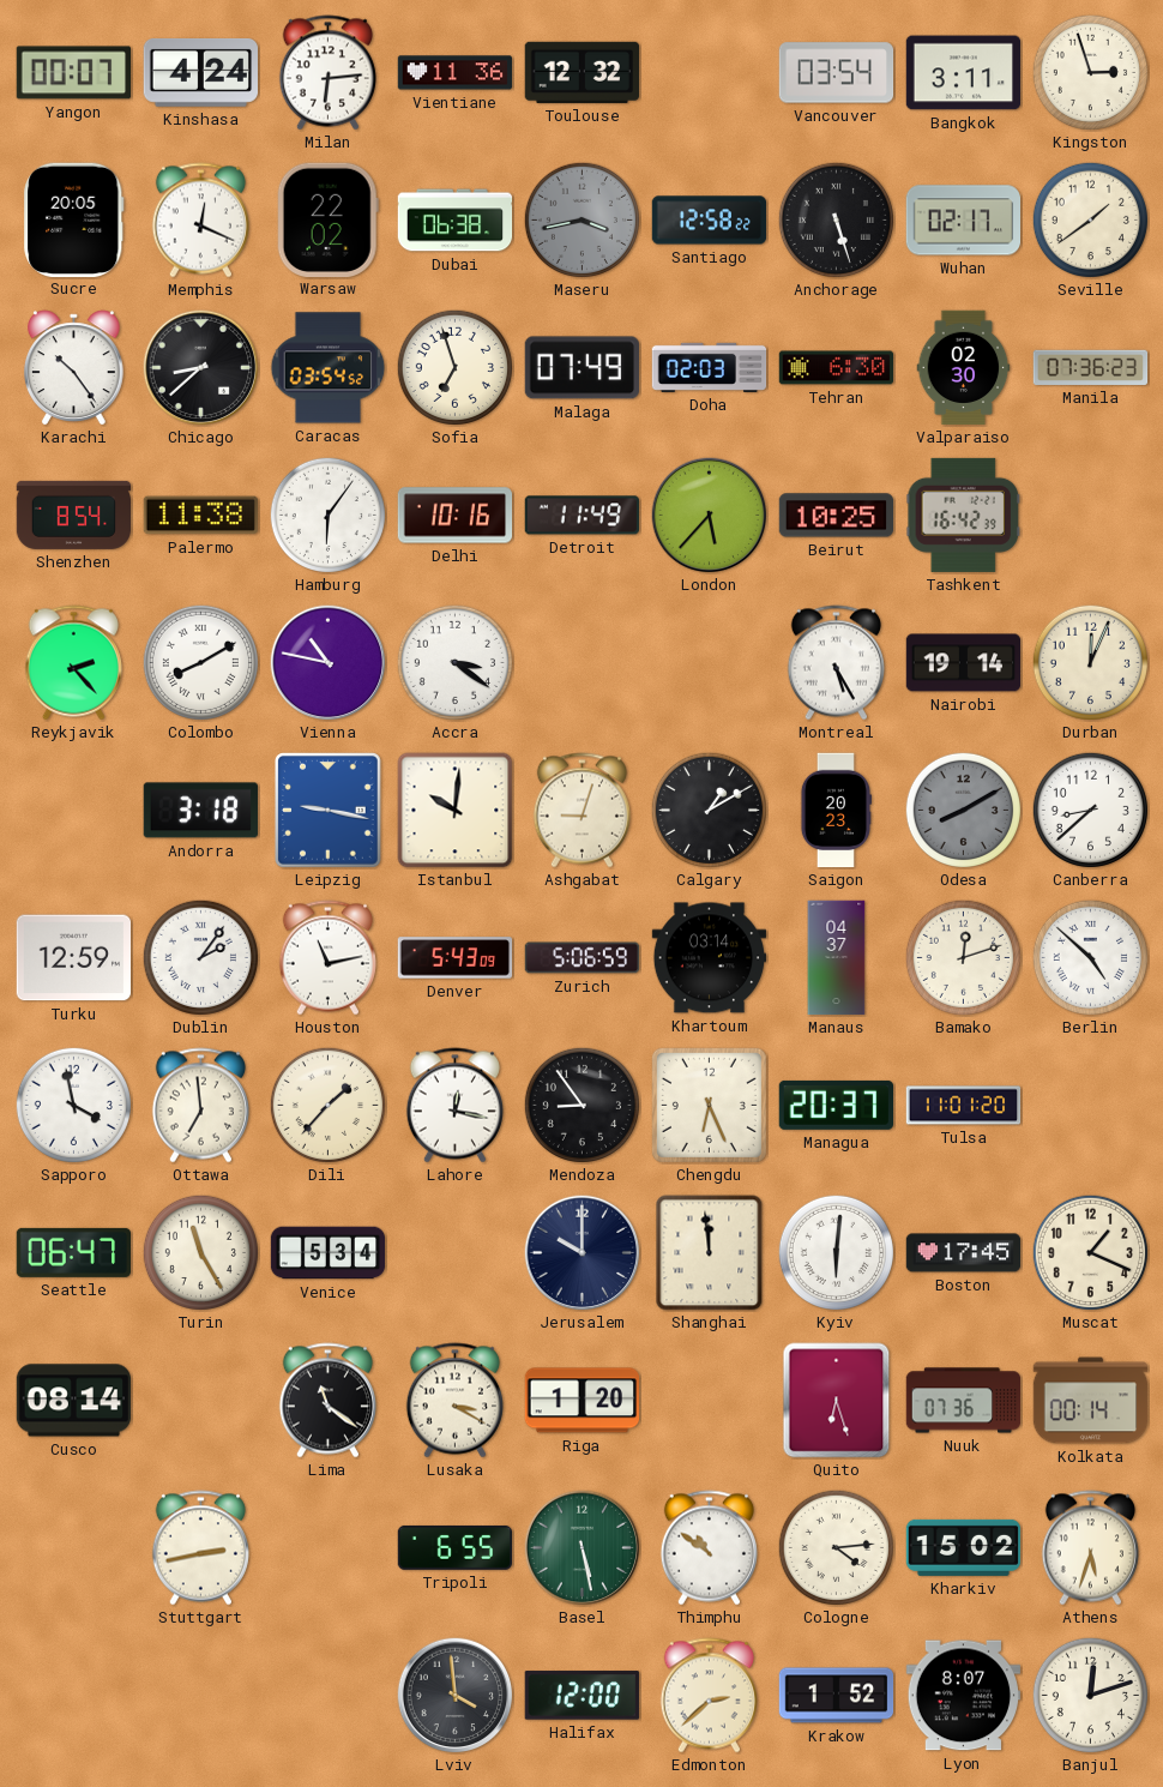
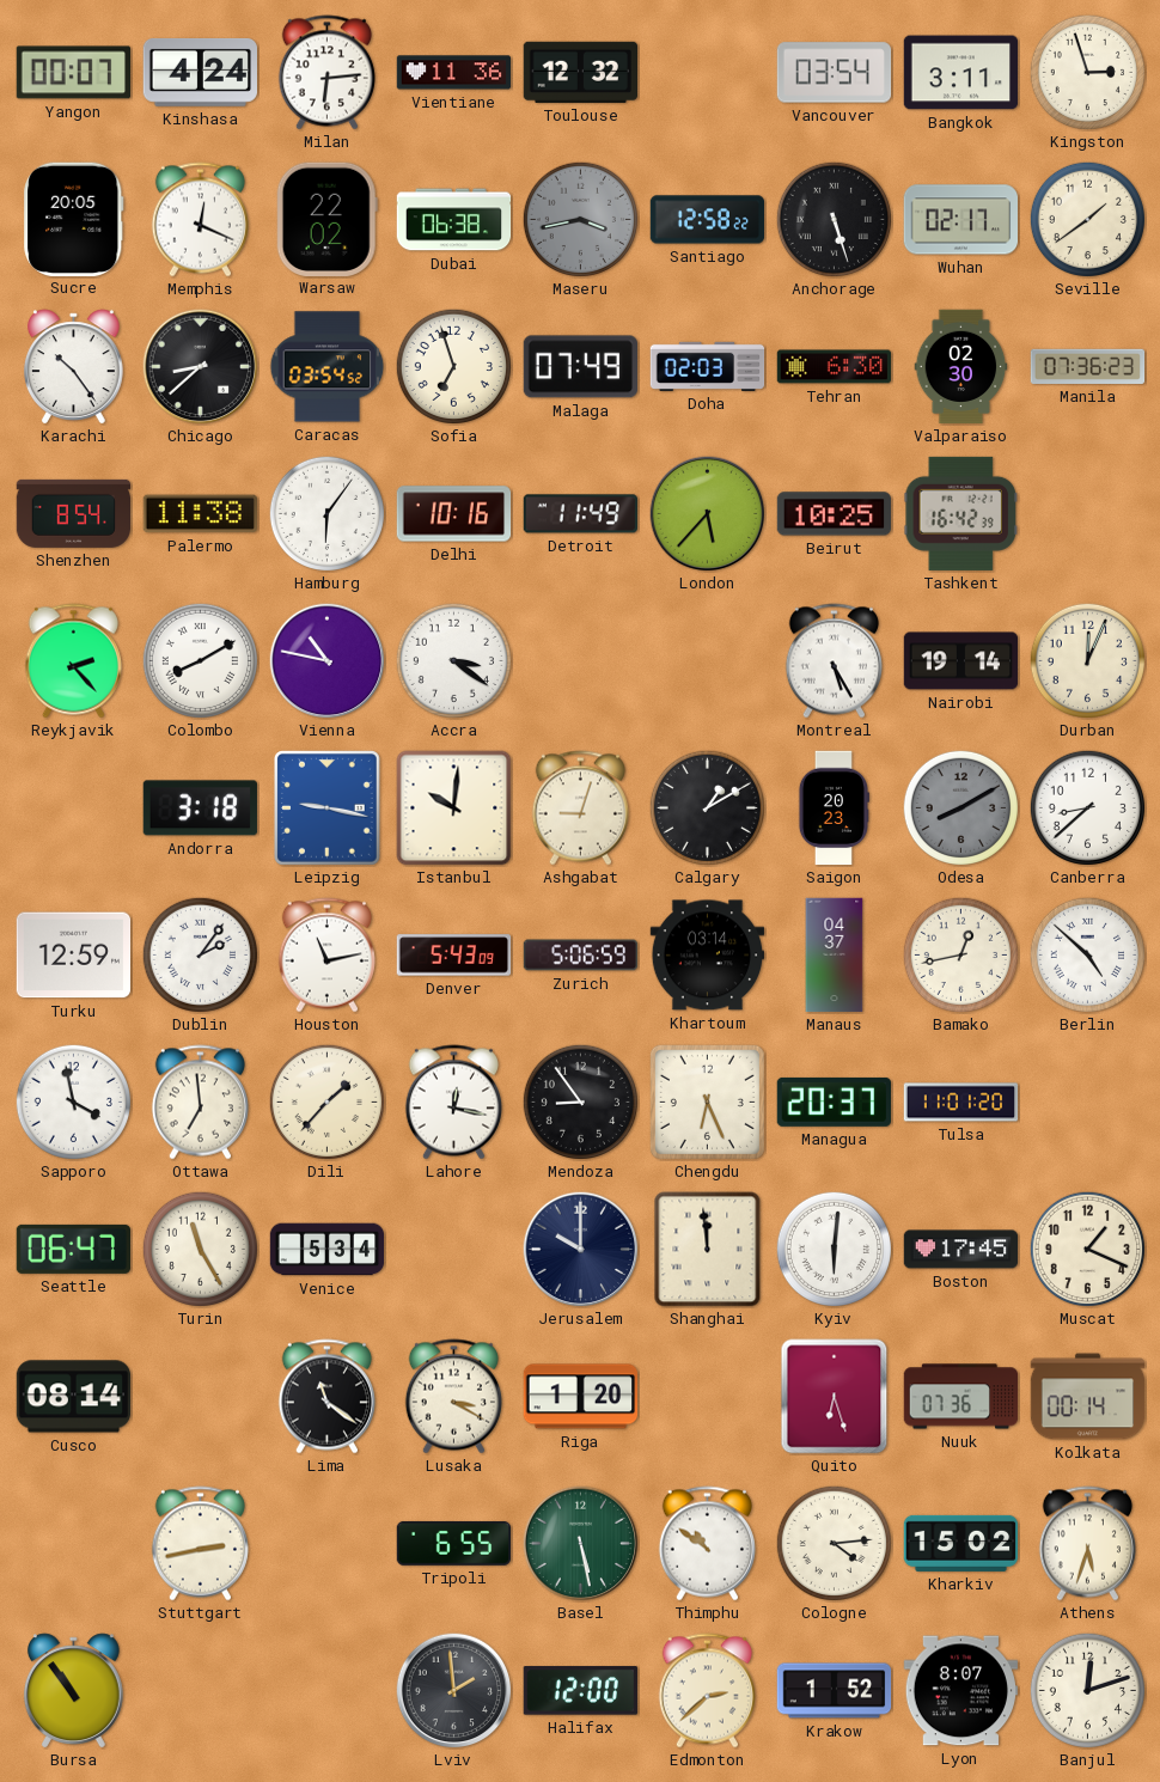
Bamako: 12:12 -> 12:43
Bursa: none -> 10:54
Lviv: 3:59 -> 1:59
